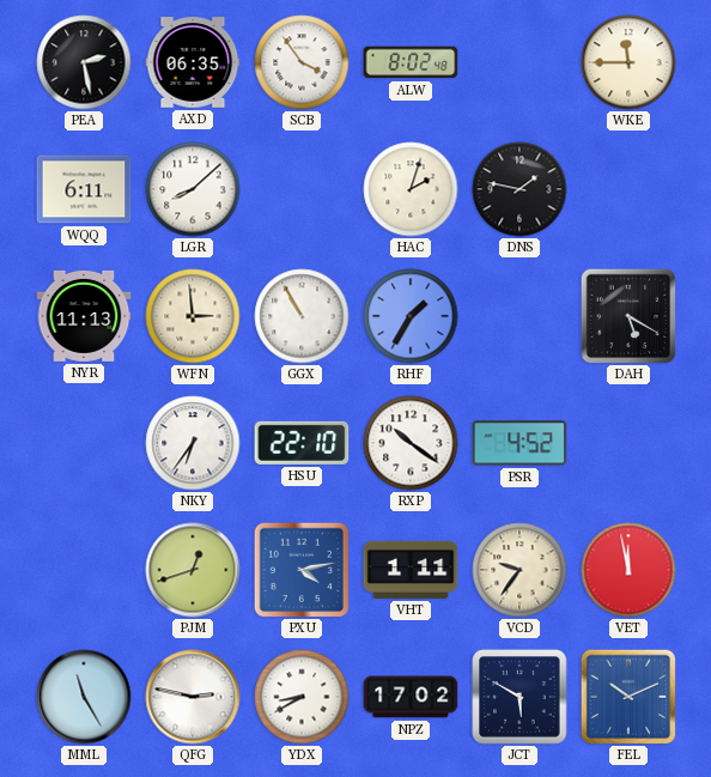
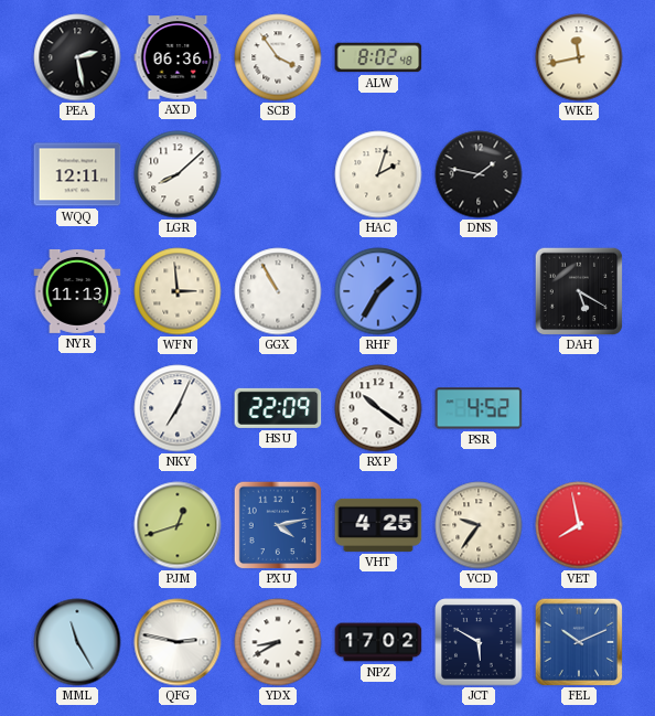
AXD: 06:35 -> 06:36
WKE: 11:45 -> 11:43
WQQ: 6:11 -> 12:11
NKY: 6:36 -> 7:04
HSU: 22:10 -> 22:09
VHT: 1:11 -> 4:25
VET: 11:58 -> 7:58
